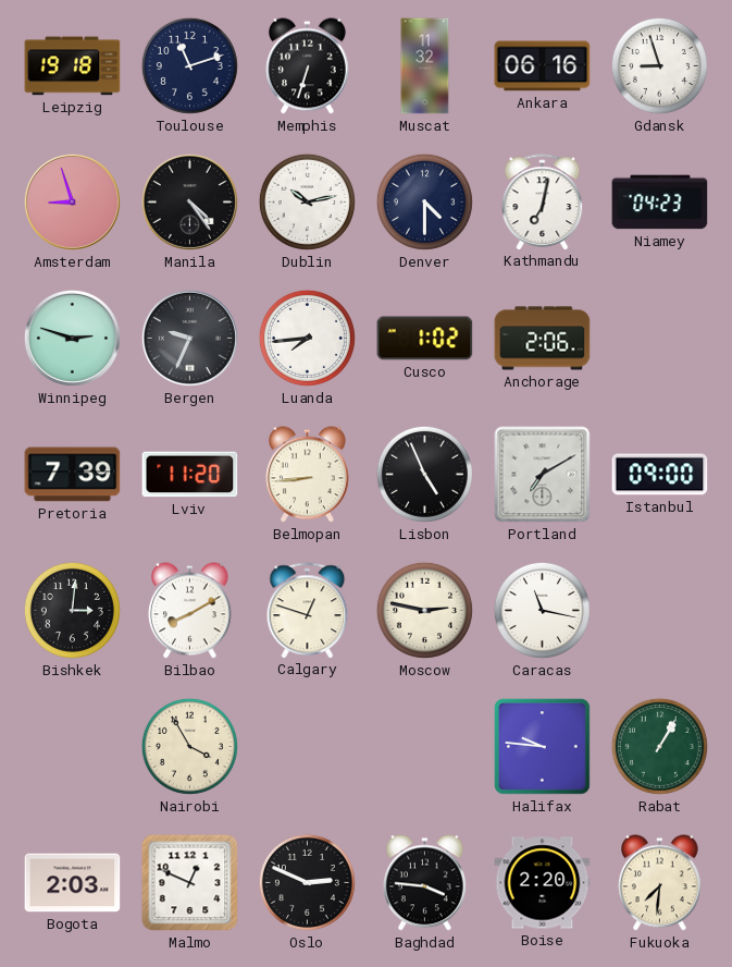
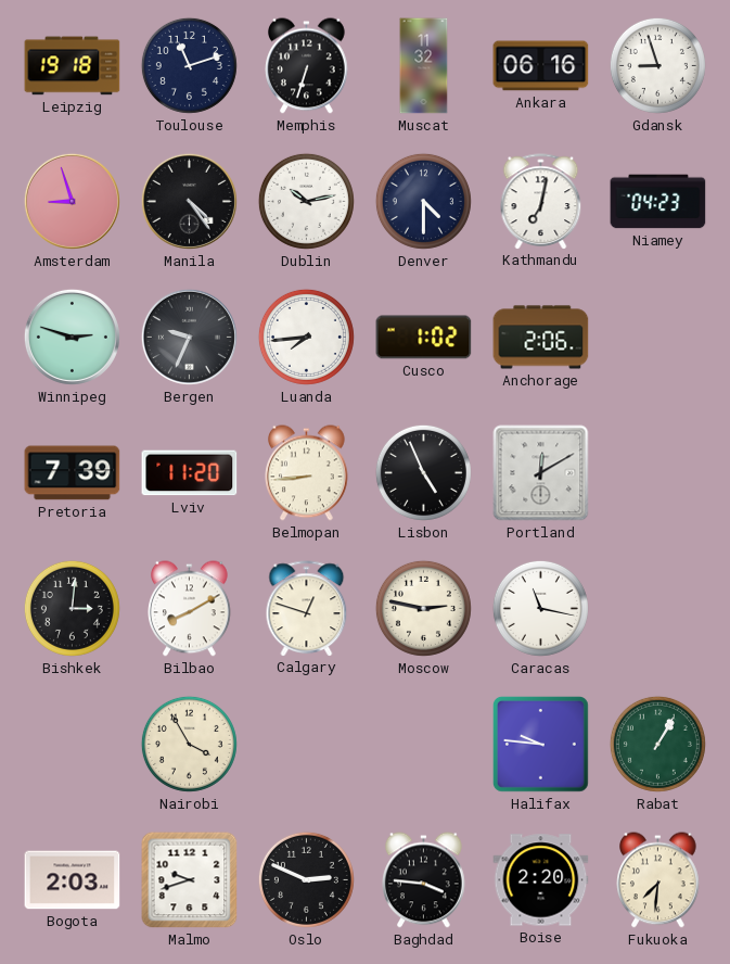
Portland: 7:10 -> 12:10
Istanbul: 09:00 -> none
Malmo: 12:49 -> 9:42
